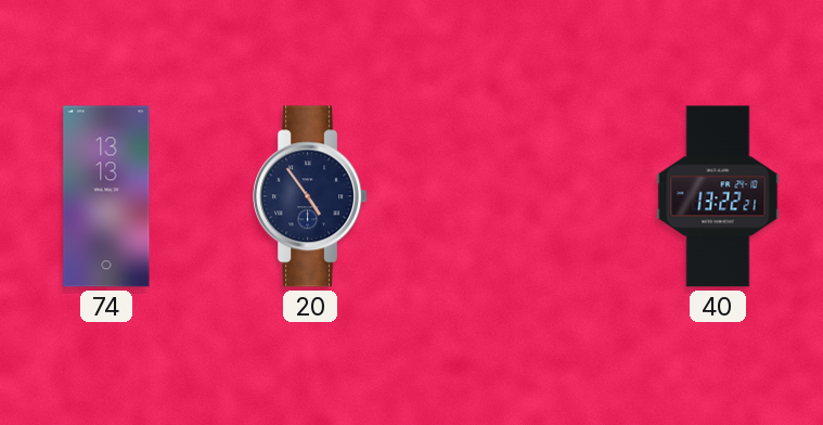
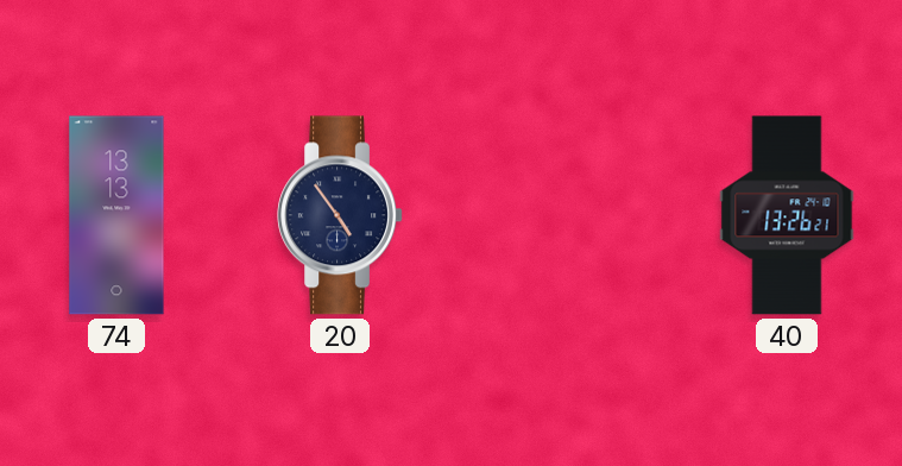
40: 13:22 -> 13:26
